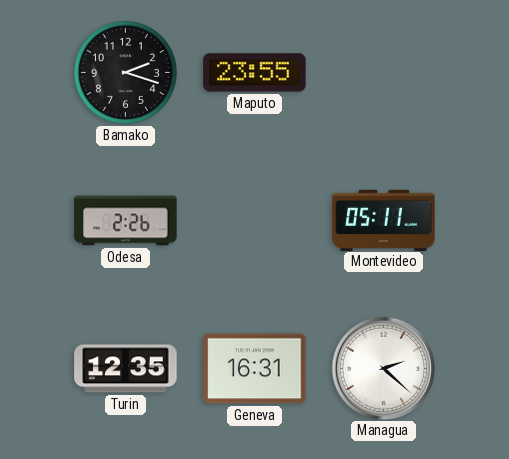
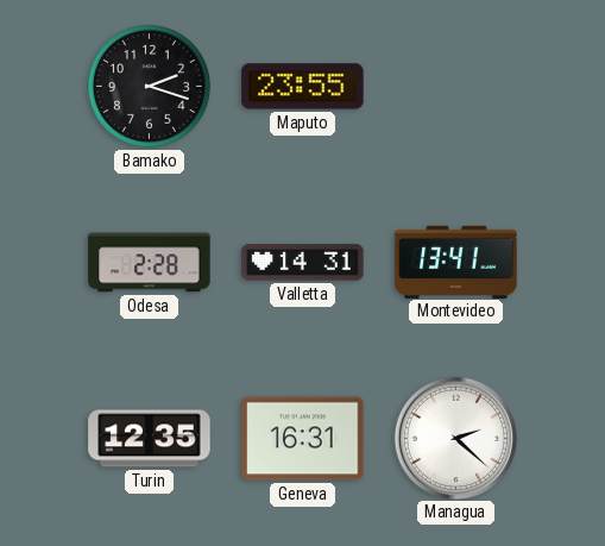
Odesa: 2:26 -> 2:28
Valletta: none -> 14:31
Montevideo: 05:11 -> 13:41
